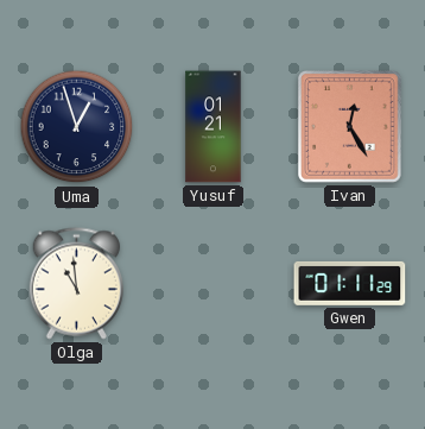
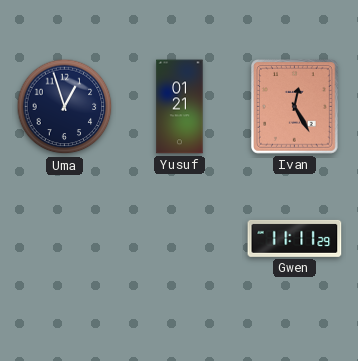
Olga: 10:59 -> none
Gwen: 01:11 -> 11:11
